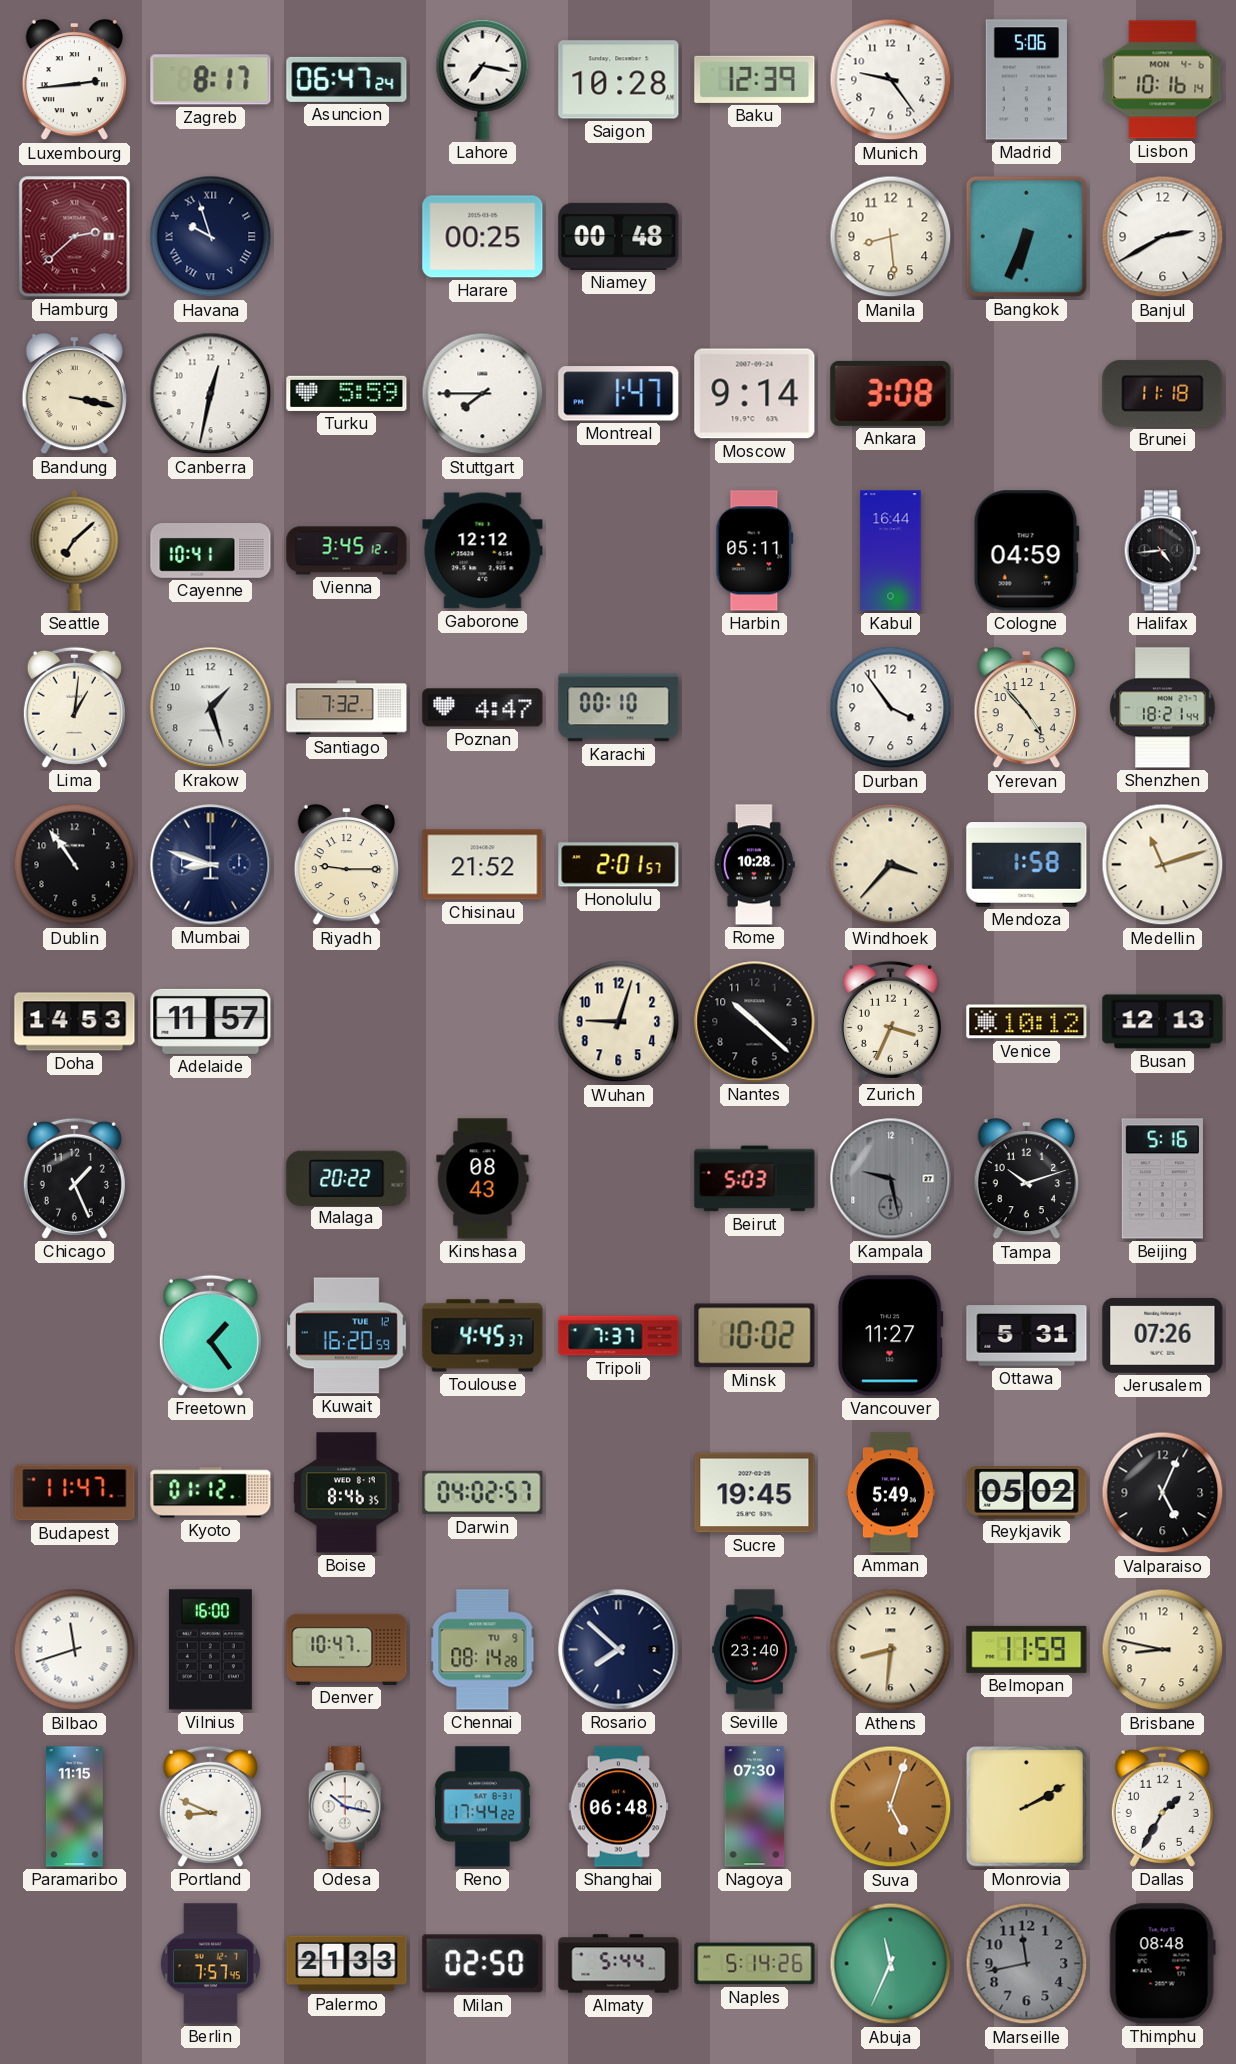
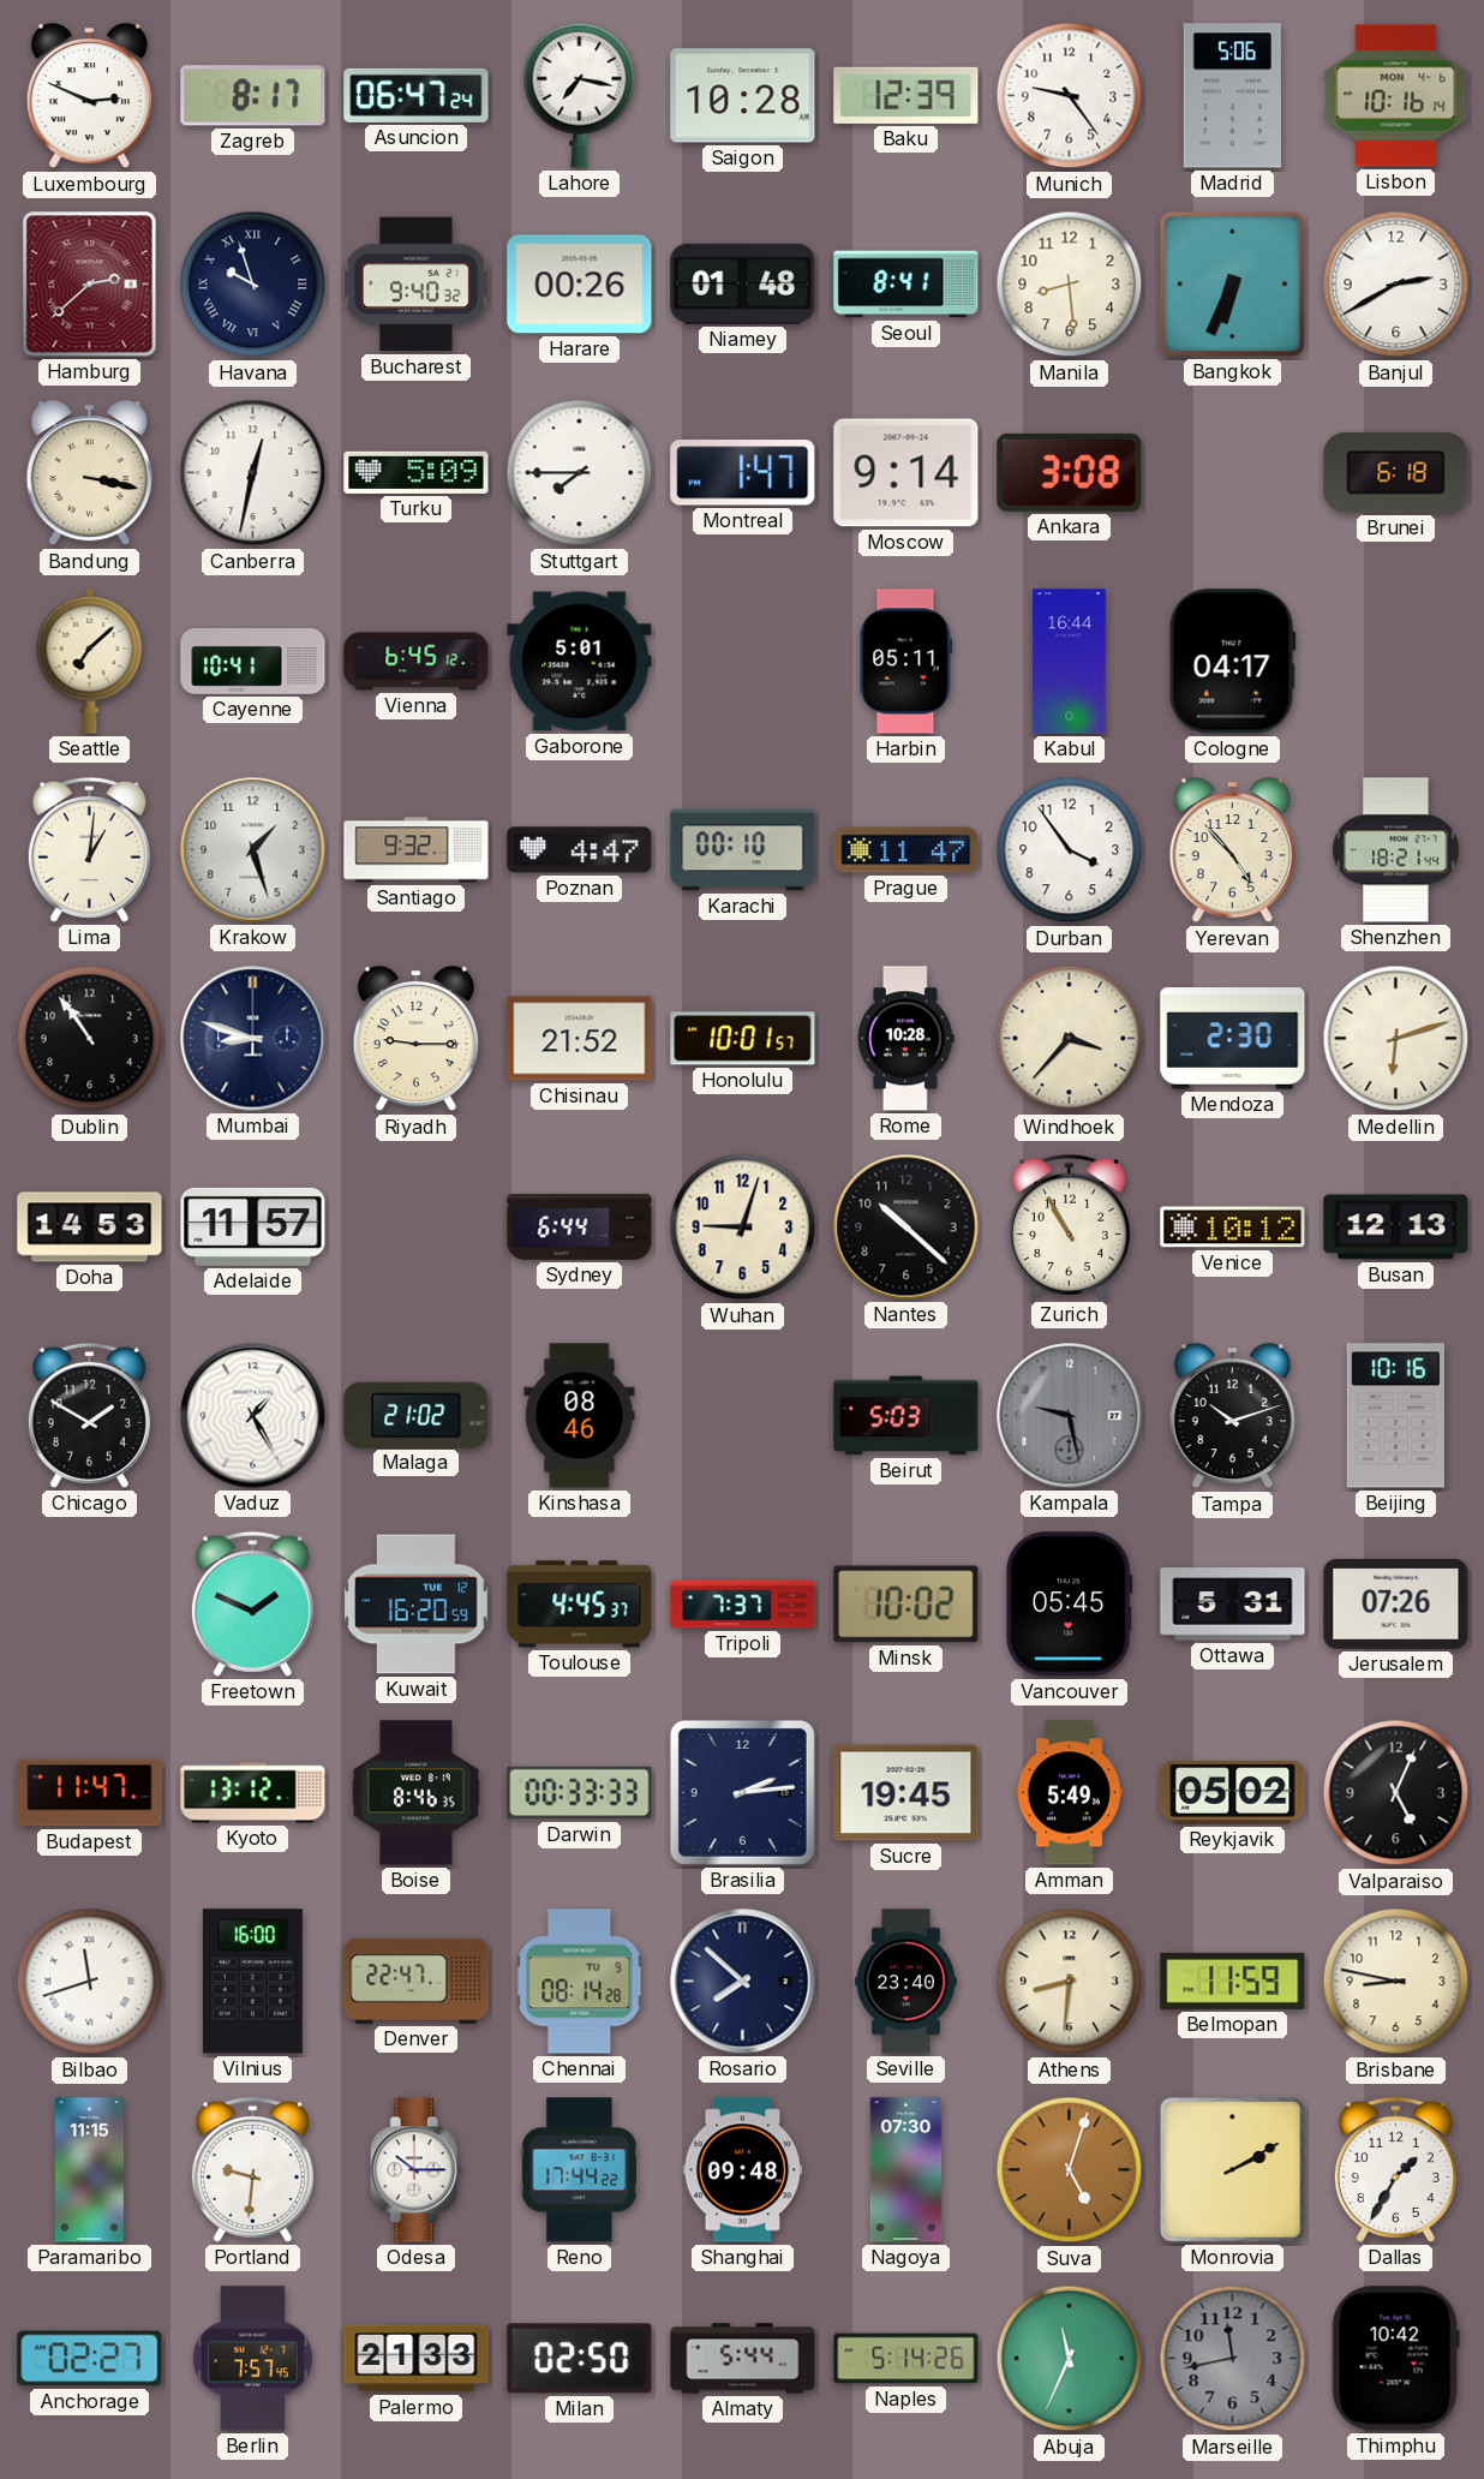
Luxembourg: 2:44 -> 2:49
Bucharest: none -> 9:40
Harare: 00:25 -> 00:26
Niamey: 00:48 -> 01:48
Seoul: none -> 8:41
Turku: 5:59 -> 5:09
Brunei: 11:18 -> 6:18
Vienna: 3:45 -> 6:45
Gaborone: 12:12 -> 5:01
Cologne: 04:59 -> 04:17
Halifax: 4:44 -> none
Santiago: 7:32 -> 9:32
Prague: none -> 11:47
Honolulu: 2:01 -> 10:01
Mendoza: 1:58 -> 2:30
Medellin: 11:12 -> 6:12
Sydney: none -> 6:44
Zurich: 3:34 -> 10:55
Chicago: 1:26 -> 1:50
Vaduz: none -> 1:25
Malaga: 20:22 -> 21:02
Kinshasa: 08:43 -> 08:46
Beijing: 5:16 -> 10:16
Freetown: 1:24 -> 1:49
Vancouver: 11:27 -> 05:45
Kyoto: 01:12 -> 13:12
Darwin: 04:02 -> 00:33
Brasilia: none -> 2:14
Denver: 10:47 -> 22:47
Portland: 8:49 -> 9:31
Odesa: 10:17 -> 10:15
Shanghai: 06:48 -> 09:48
Anchorage: none -> 02:27
Thimphu: 08:48 -> 10:42
